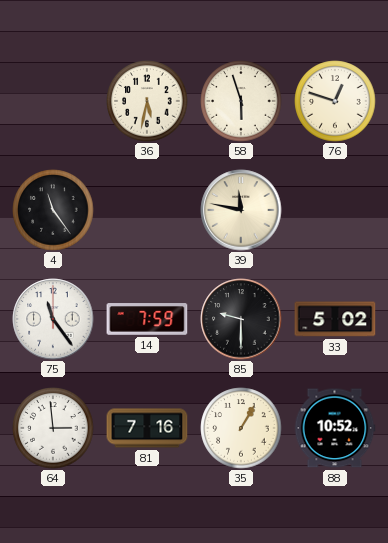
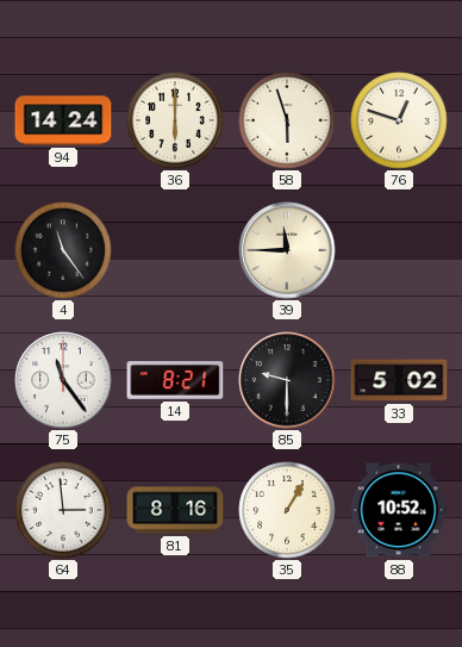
94: none -> 14:24
36: 5:32 -> 6:00
39: 11:47 -> 11:45
14: 7:59 -> 8:21
81: 7:16 -> 8:16
